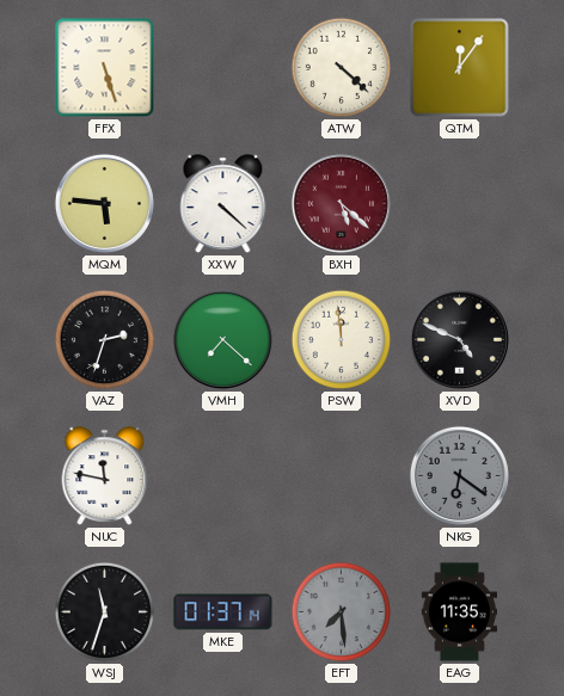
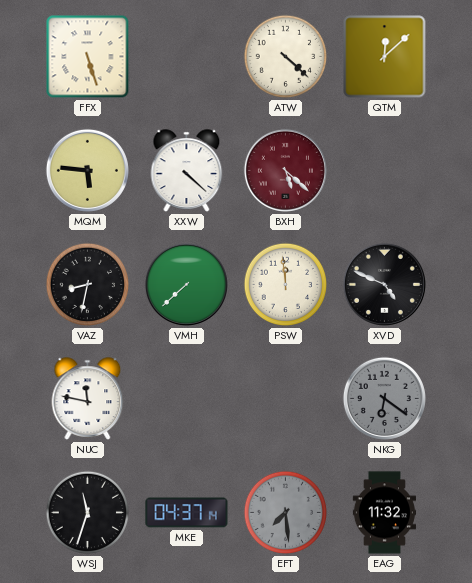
QTM: 12:06 -> 12:08
VAZ: 2:33 -> 8:32
VMH: 7:22 -> 7:38
MKE: 01:37 -> 04:37
EAG: 11:35 -> 11:32
